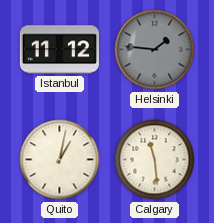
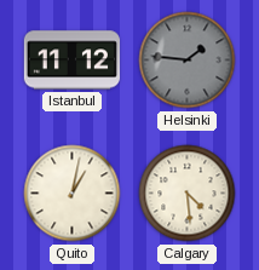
Calgary: 11:29 -> 4:29
